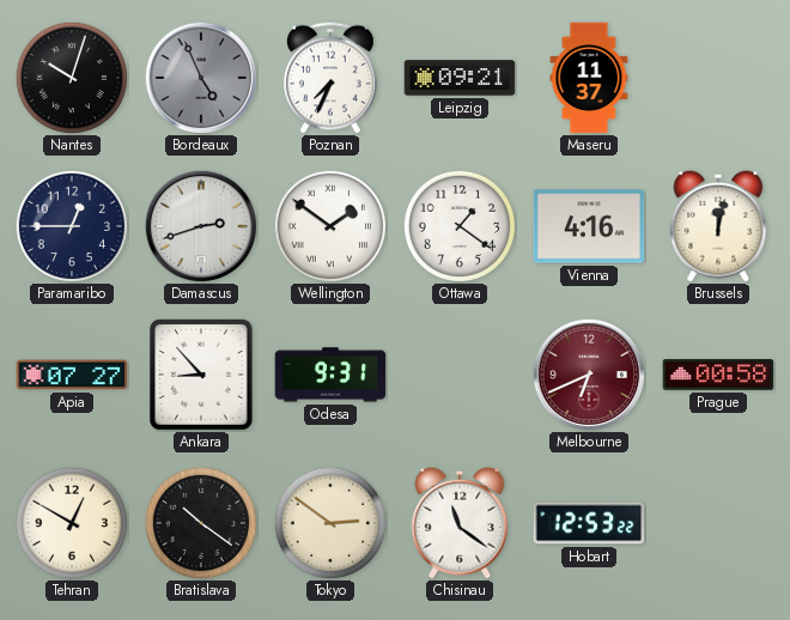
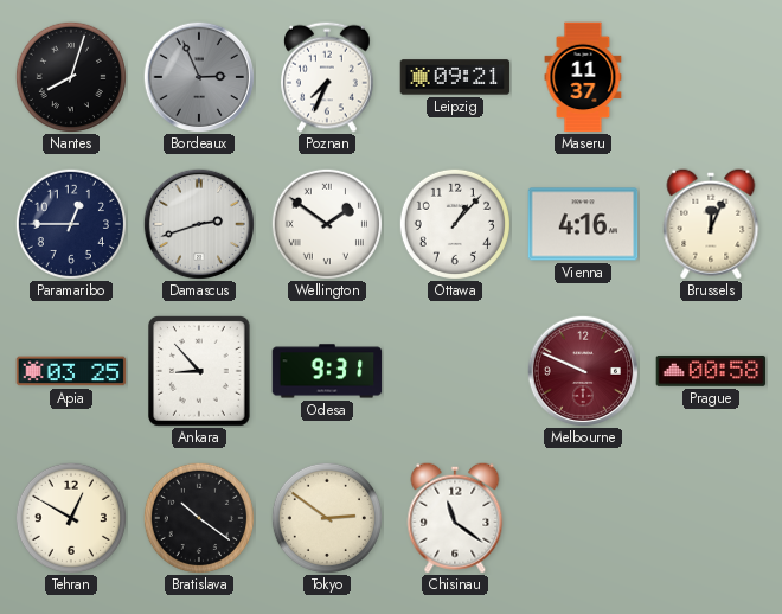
Nantes: 10:03 -> 8:03
Bordeaux: 4:56 -> 2:56
Ottawa: 1:21 -> 1:07
Brussels: 12:02 -> 12:04
Apia: 07:27 -> 03:25
Melbourne: 6:41 -> 9:49
Hobart: 12:53 -> none
